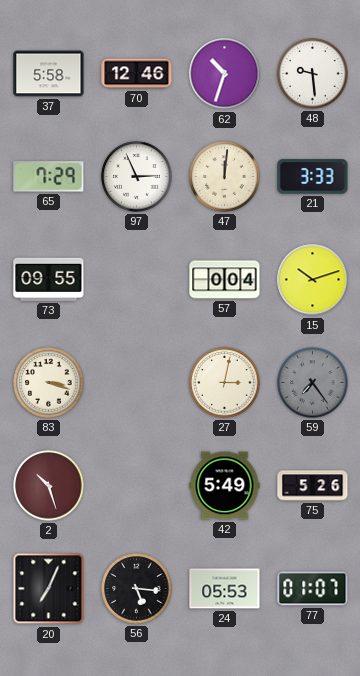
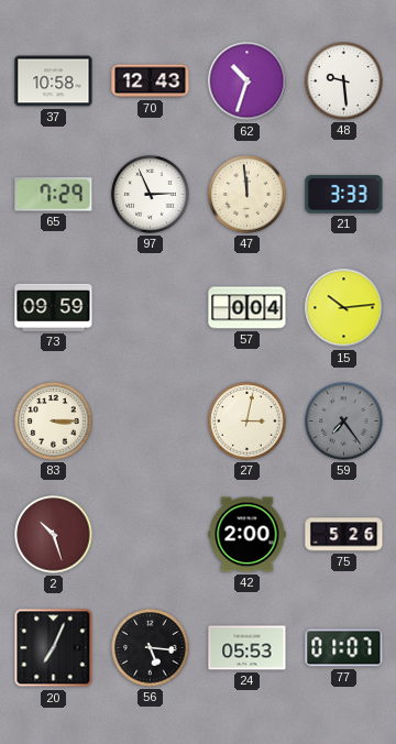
37: 5:58 -> 10:58
70: 12:46 -> 12:43
47: 12:01 -> 11:59
73: 09:55 -> 09:59
15: 10:12 -> 10:14
83: 3:18 -> 3:15
42: 5:49 -> 2:00
